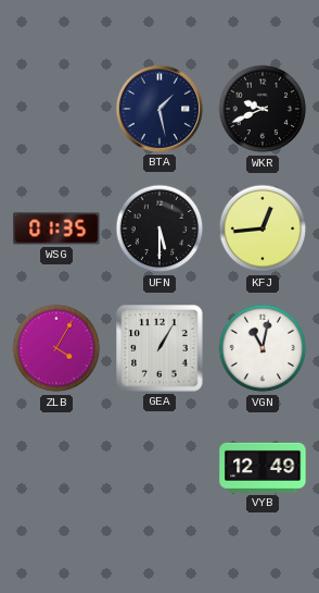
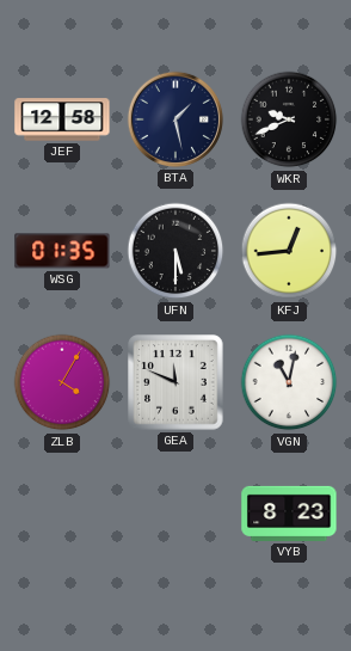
JEF: none -> 12:58
GEA: 1:05 -> 11:49
VYB: 12:49 -> 8:23
